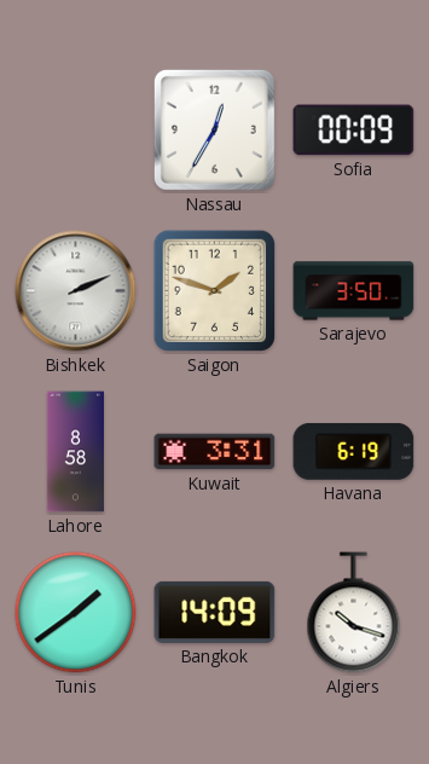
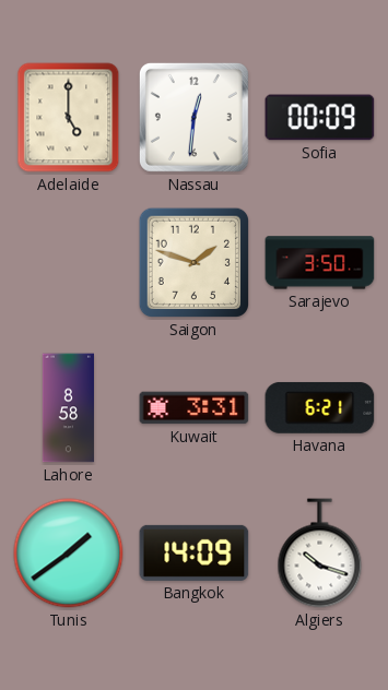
Adelaide: none -> 5:00
Nassau: 12:35 -> 12:31
Bishkek: 2:11 -> none
Havana: 6:19 -> 6:21
